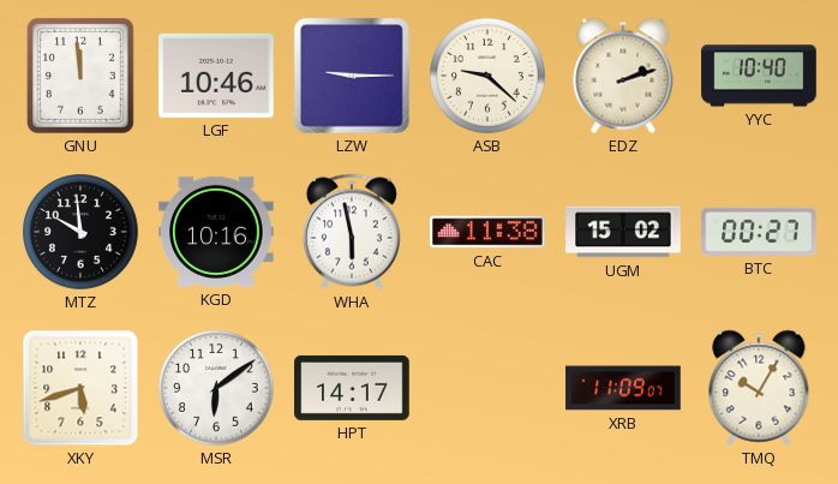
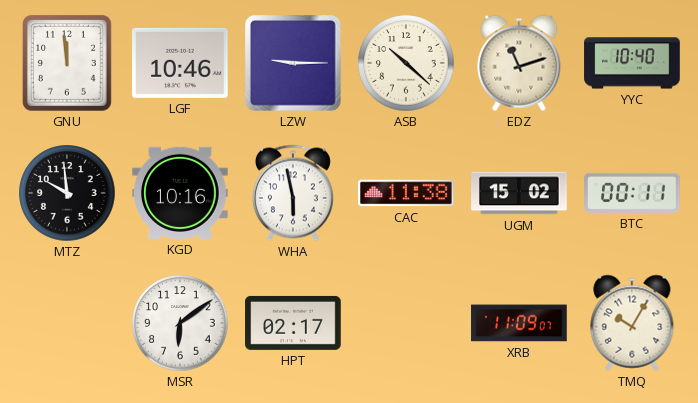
ASB: 9:22 -> 10:22
EDZ: 2:12 -> 11:12
BTC: 00:27 -> 00:11
XKY: 5:42 -> none
HPT: 14:17 -> 02:17
